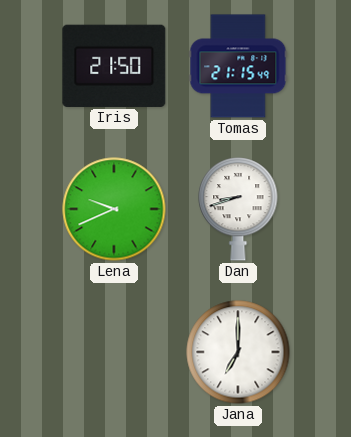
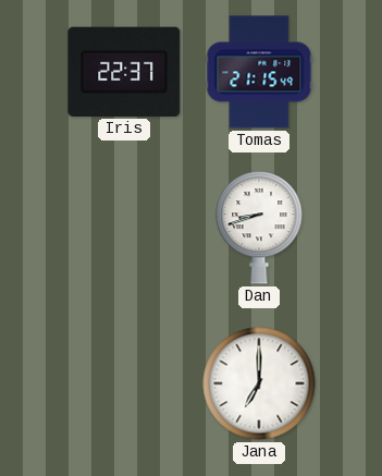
Iris: 21:50 -> 22:37
Lena: 9:41 -> none
